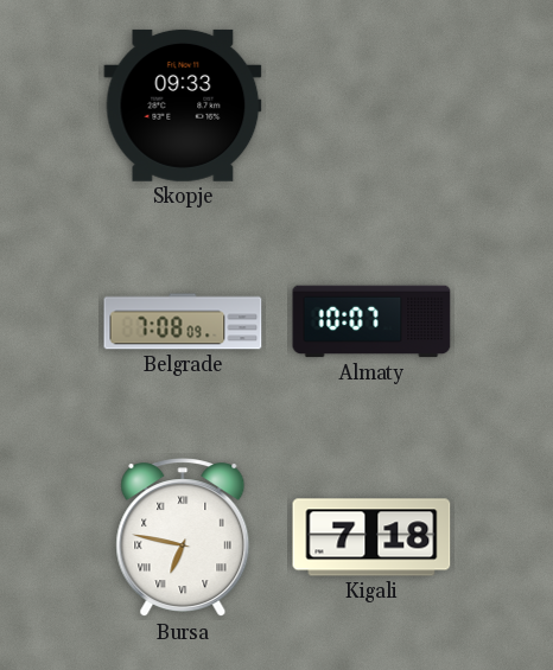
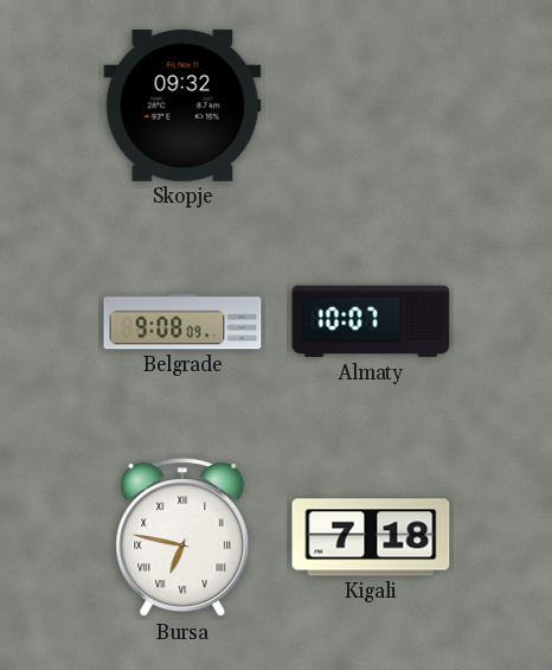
Skopje: 09:33 -> 09:32
Belgrade: 7:08 -> 9:08
